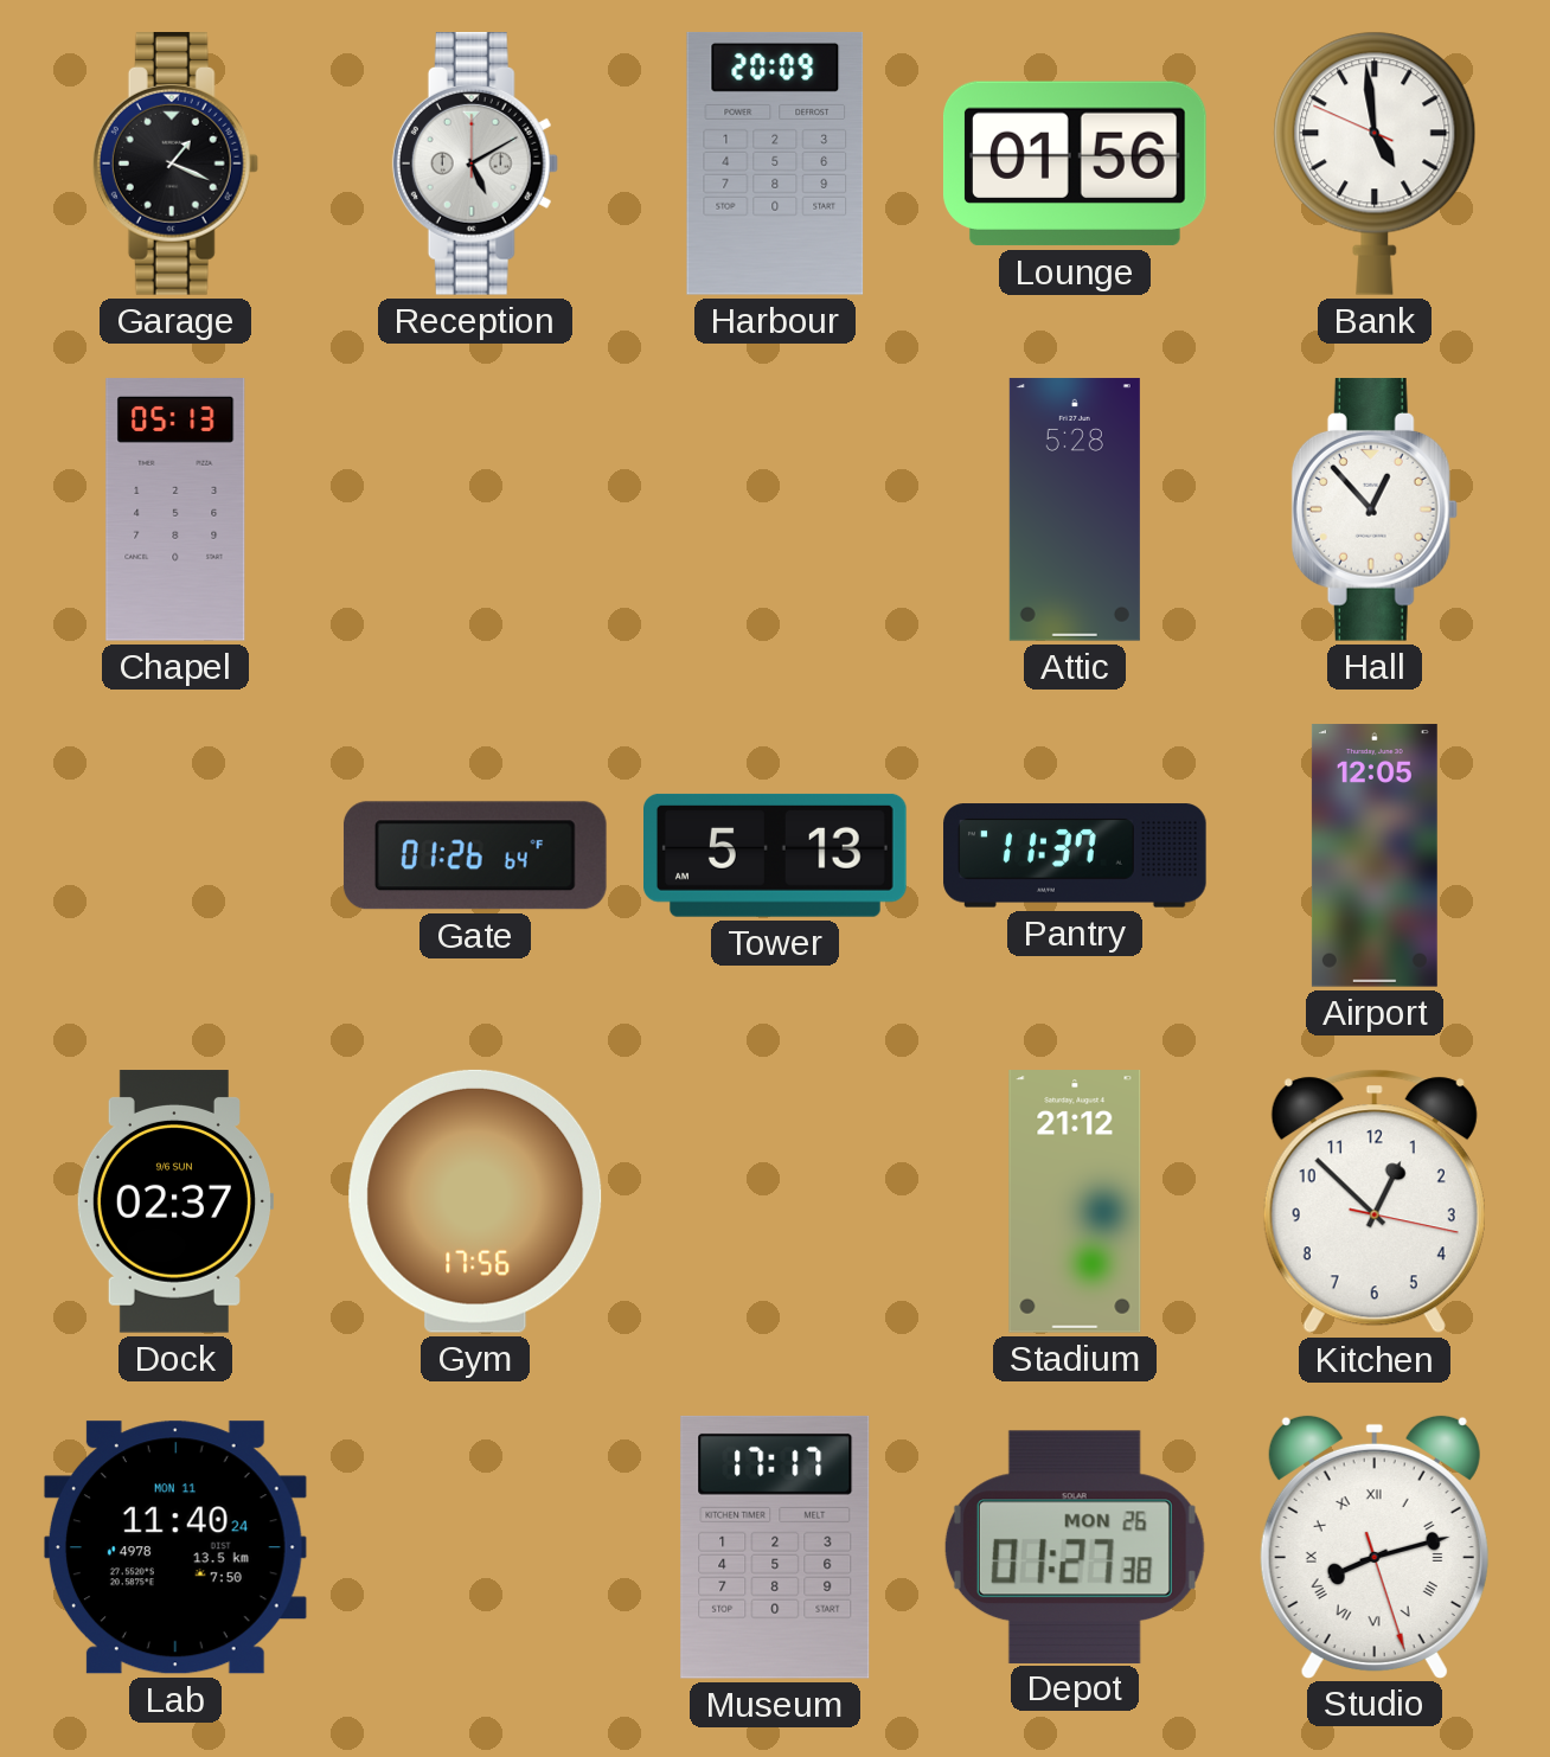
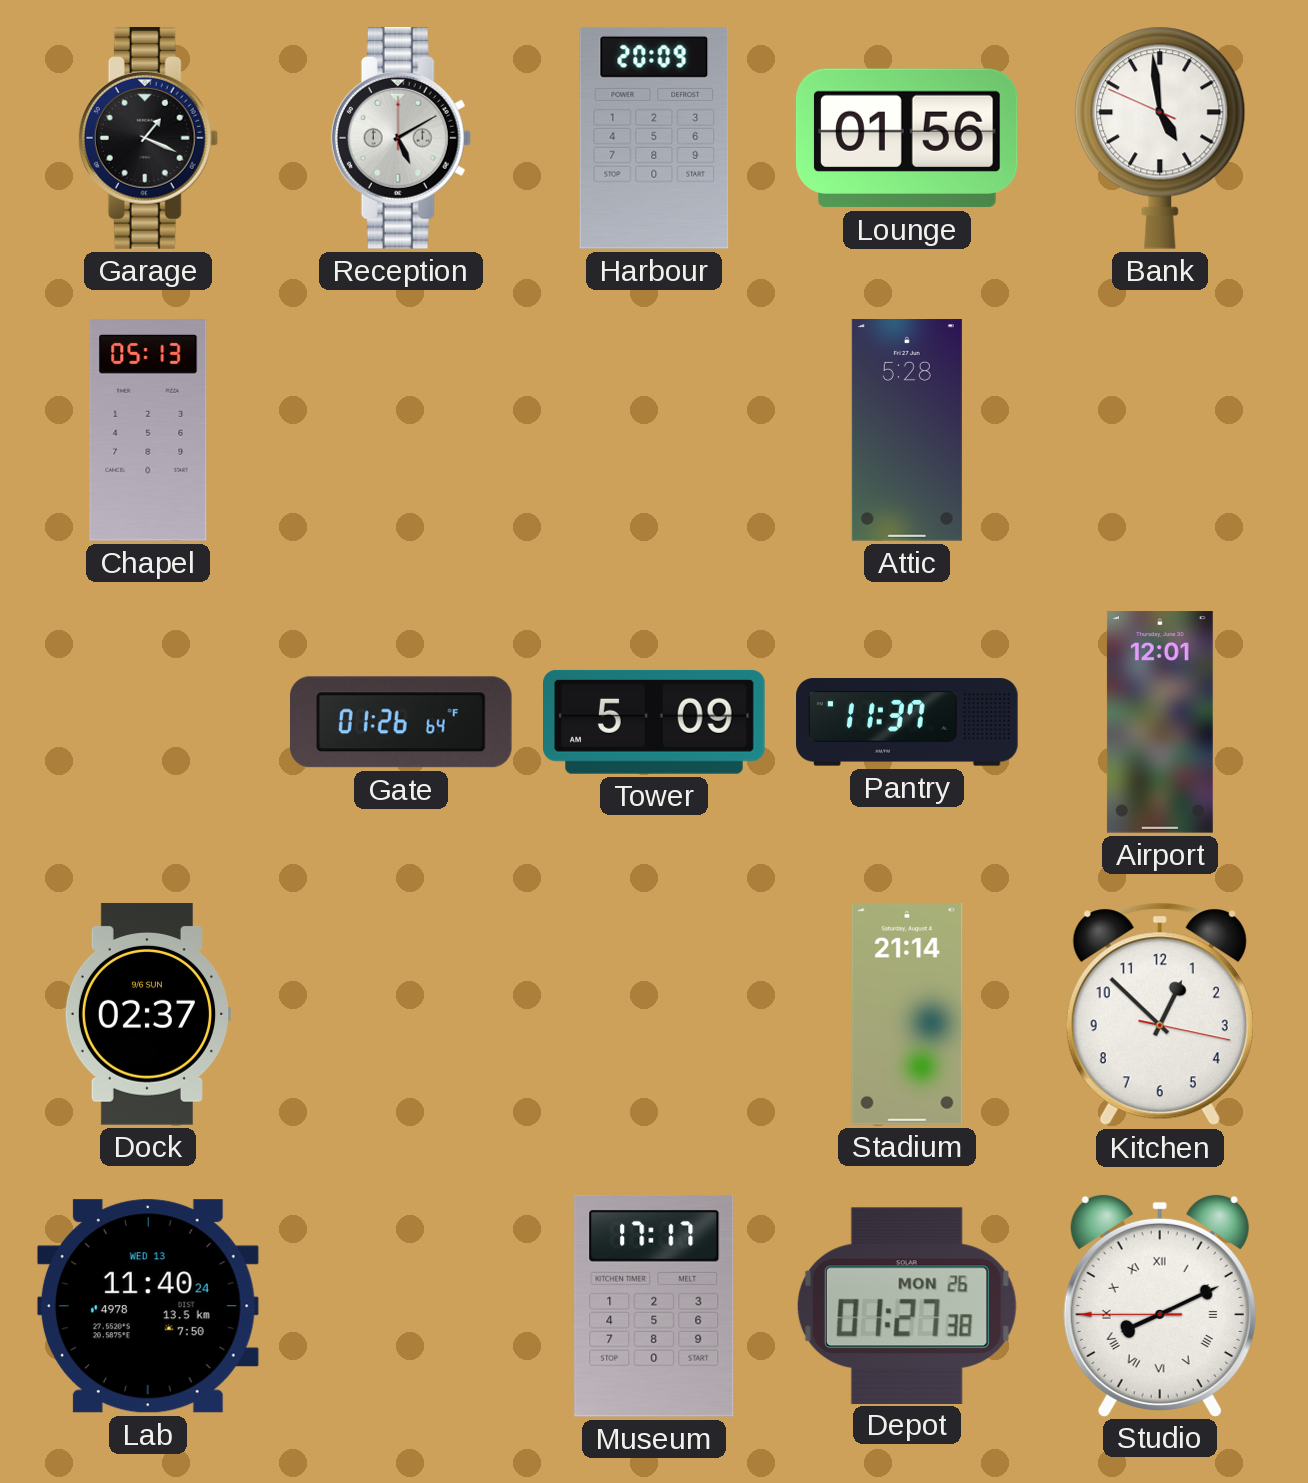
Hall: 12:53 -> none
Tower: 5:13 -> 5:09
Airport: 12:05 -> 12:01
Gym: 17:56 -> none
Stadium: 21:12 -> 21:14
Lab date: MON 11 -> WED 13
Studio: 8:12 -> 8:10
